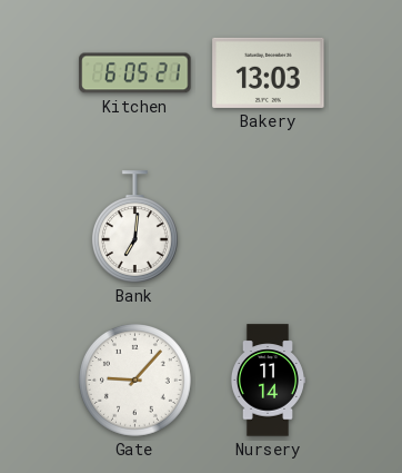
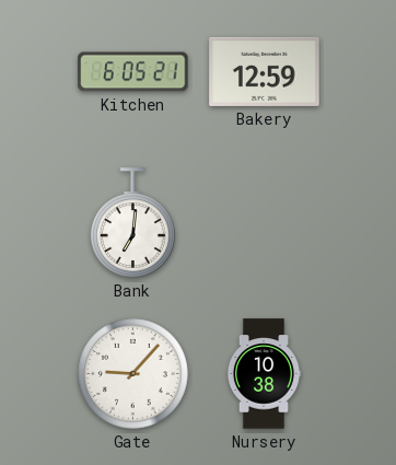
Bakery: 13:03 -> 12:59
Nursery: 11:14 -> 10:38
